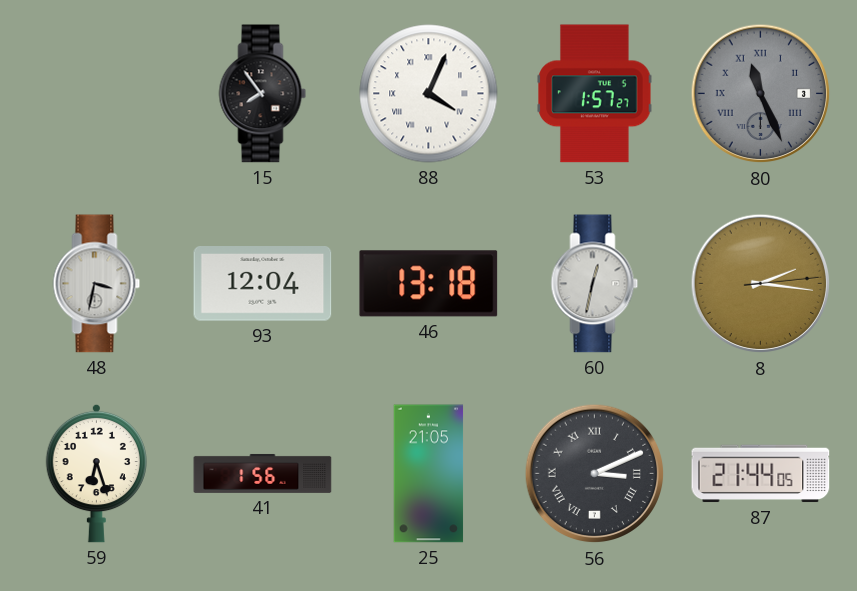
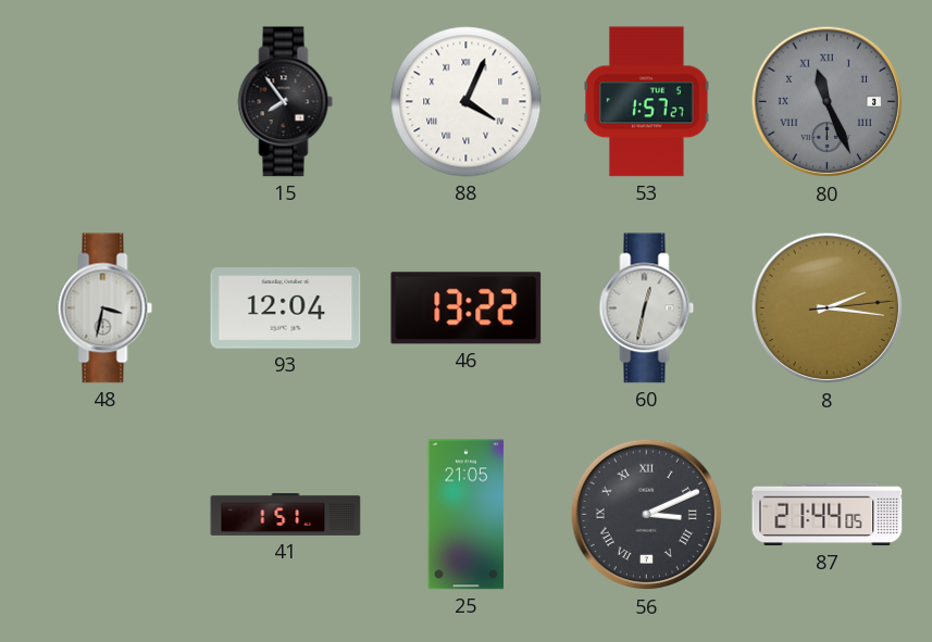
46: 13:18 -> 13:22
59: 6:27 -> none
41: 1:56 -> 1:51
